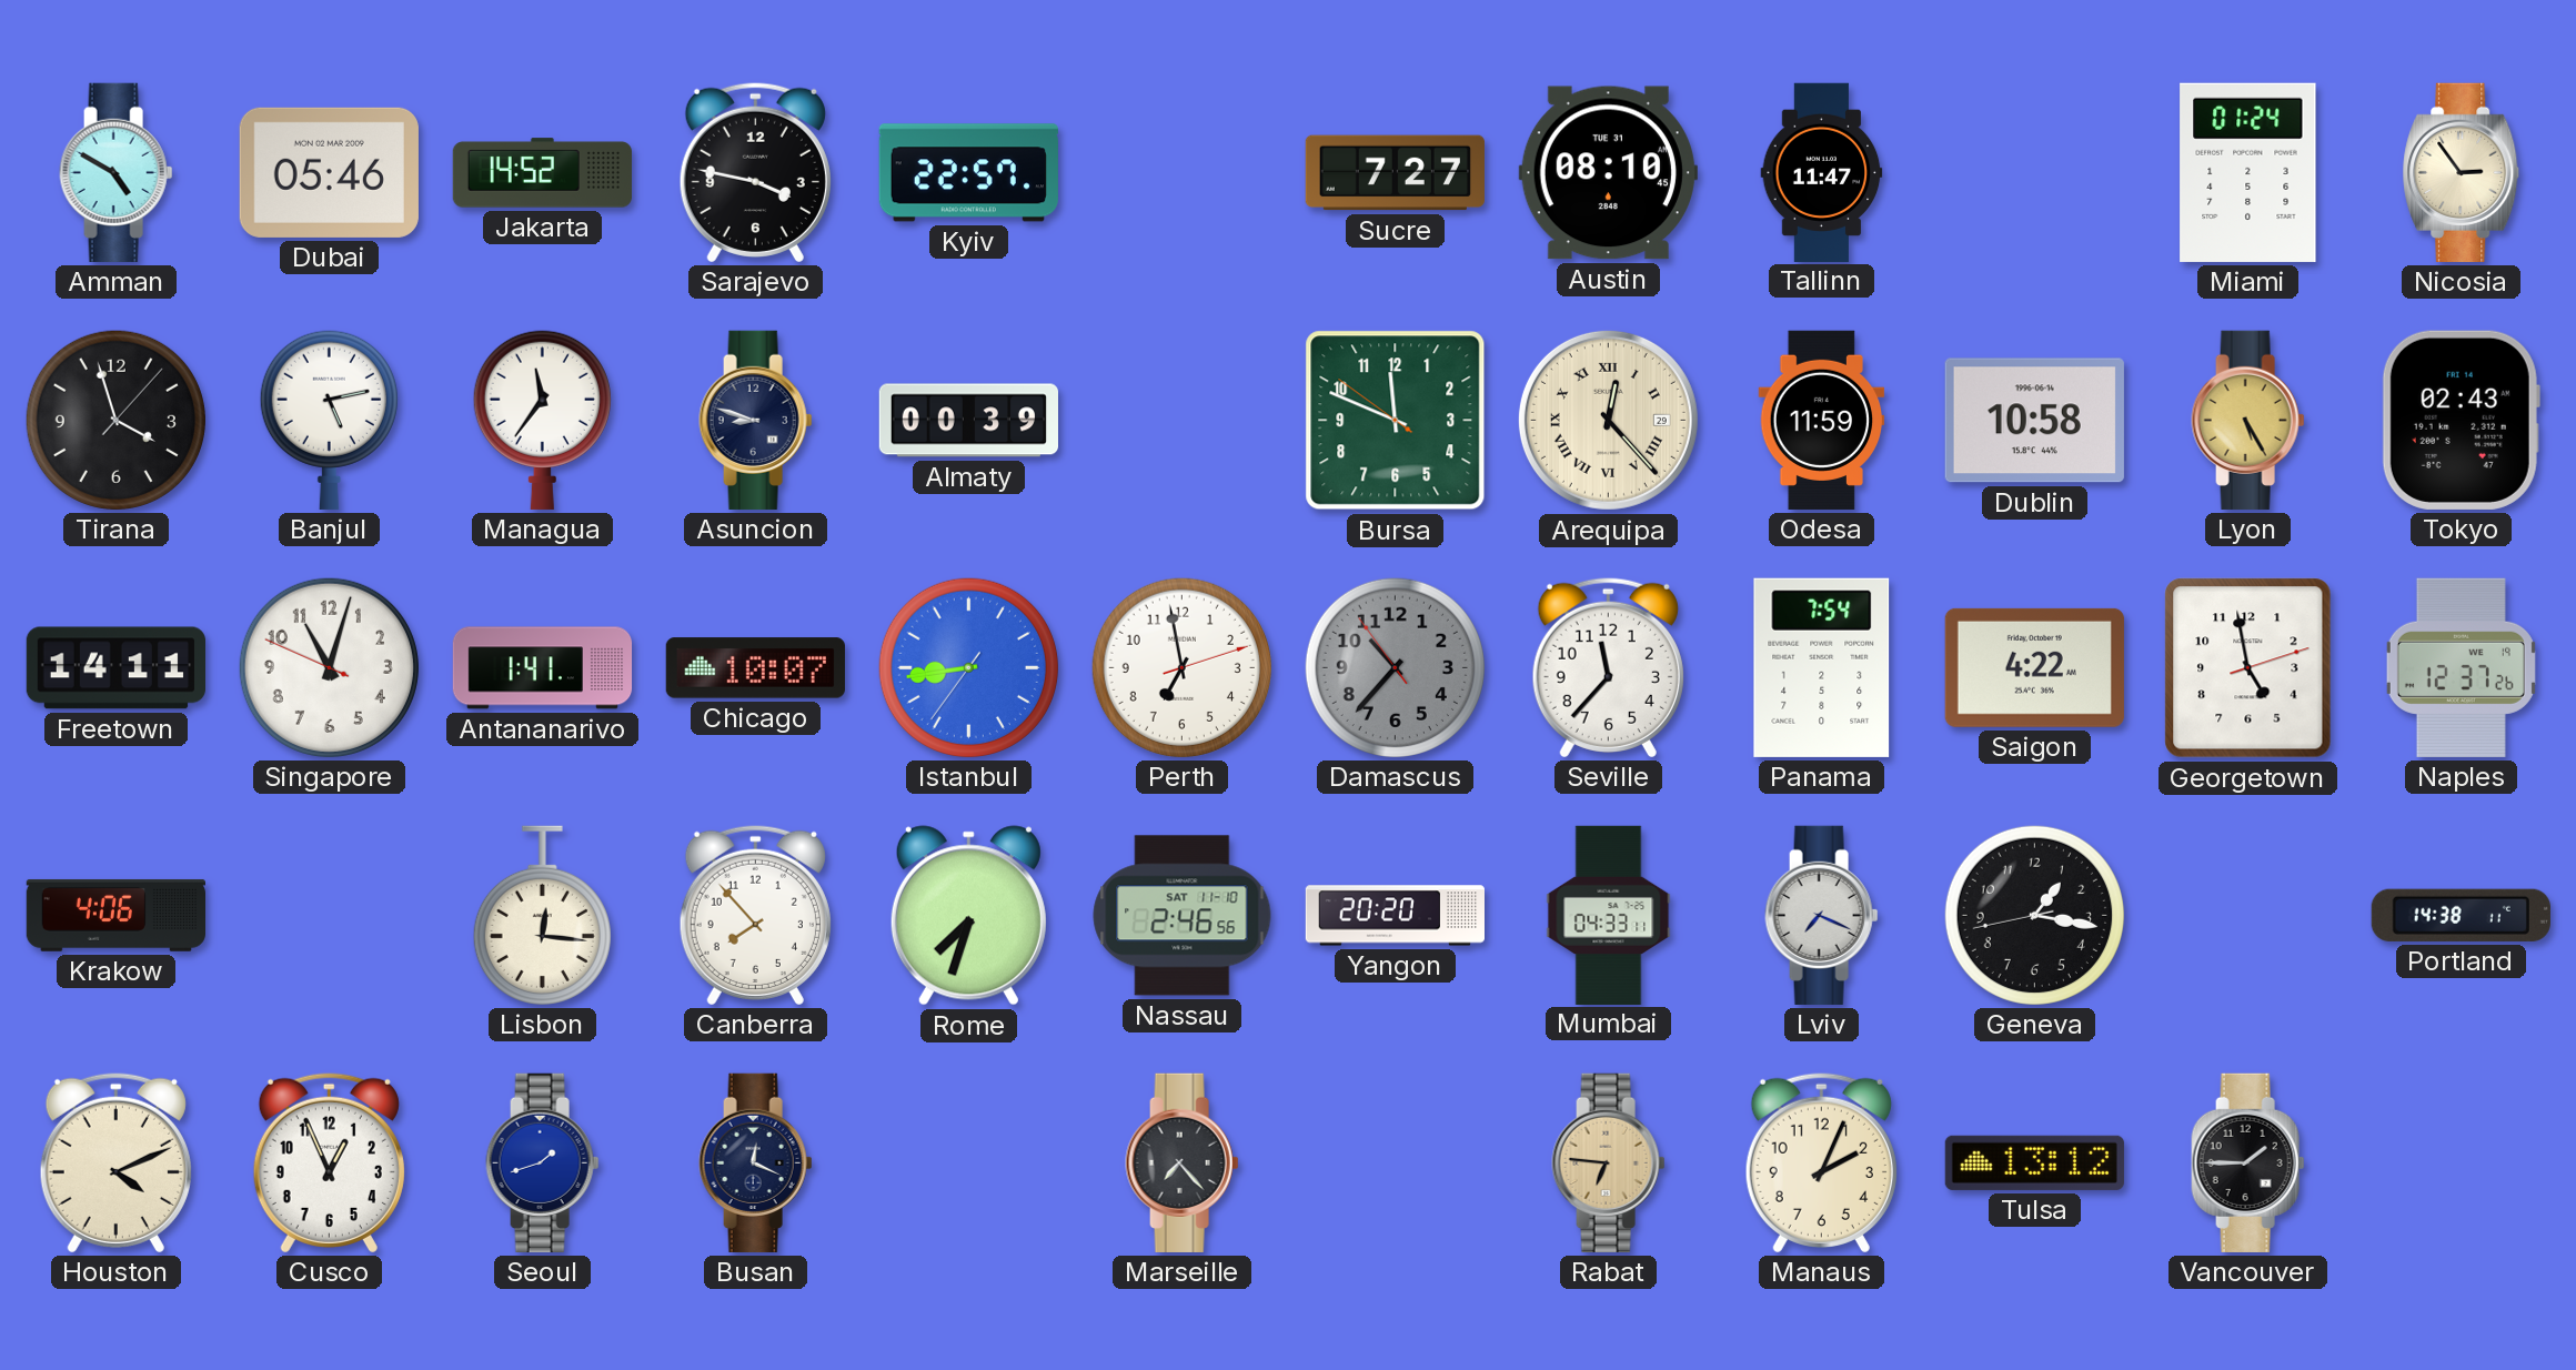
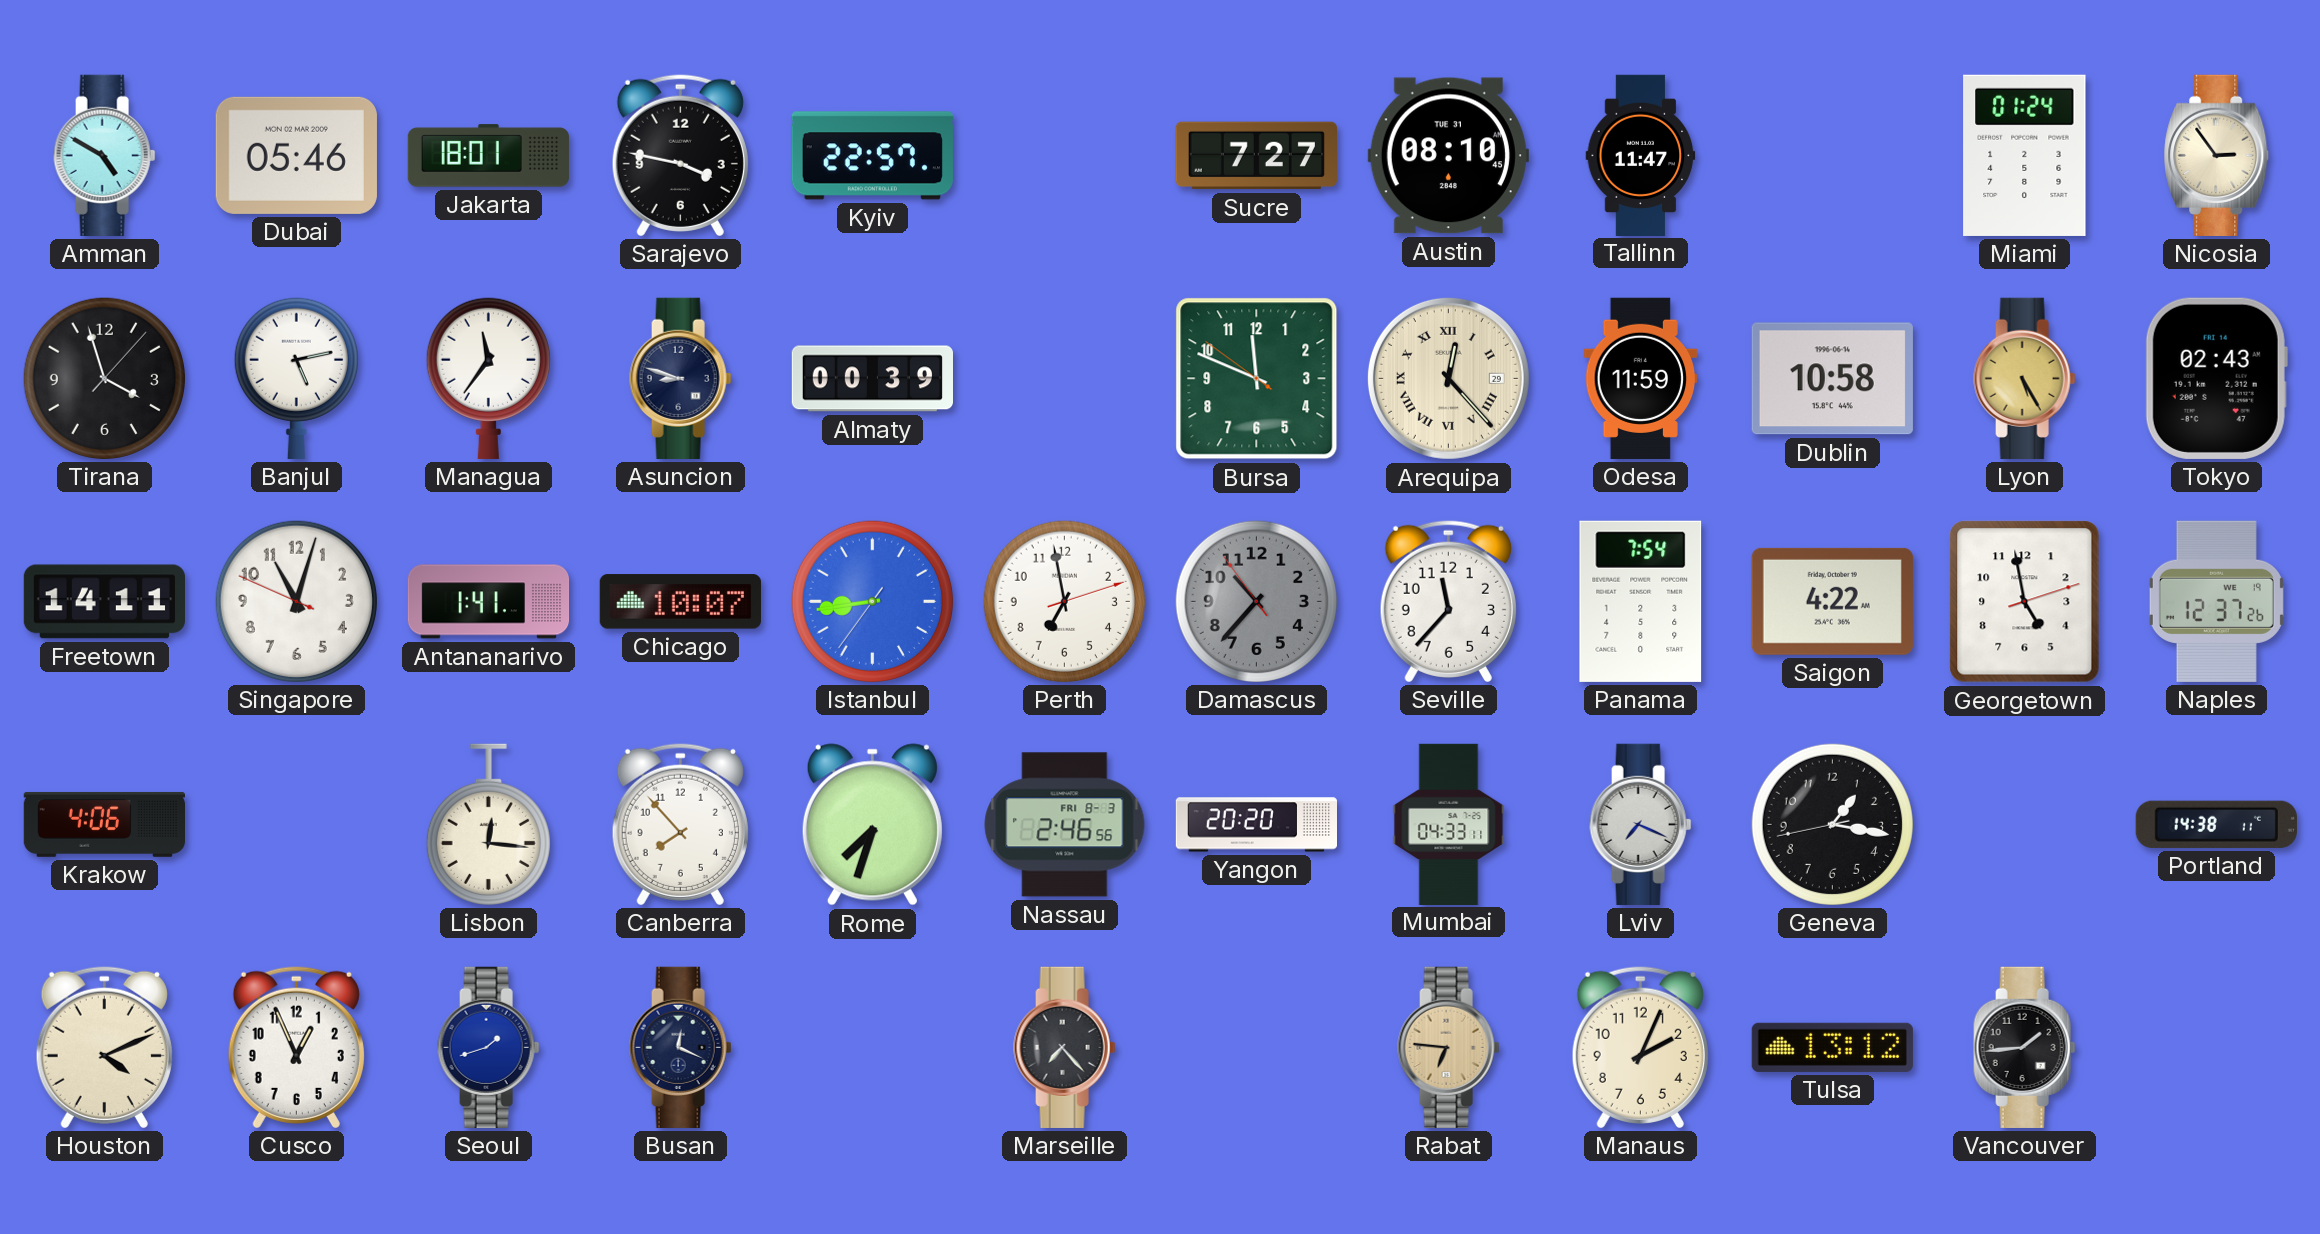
Jakarta: 14:52 -> 18:01
Nassau date: SAT 11-10 -> FRI 8-3
Vancouver: 1:45 -> 1:44
